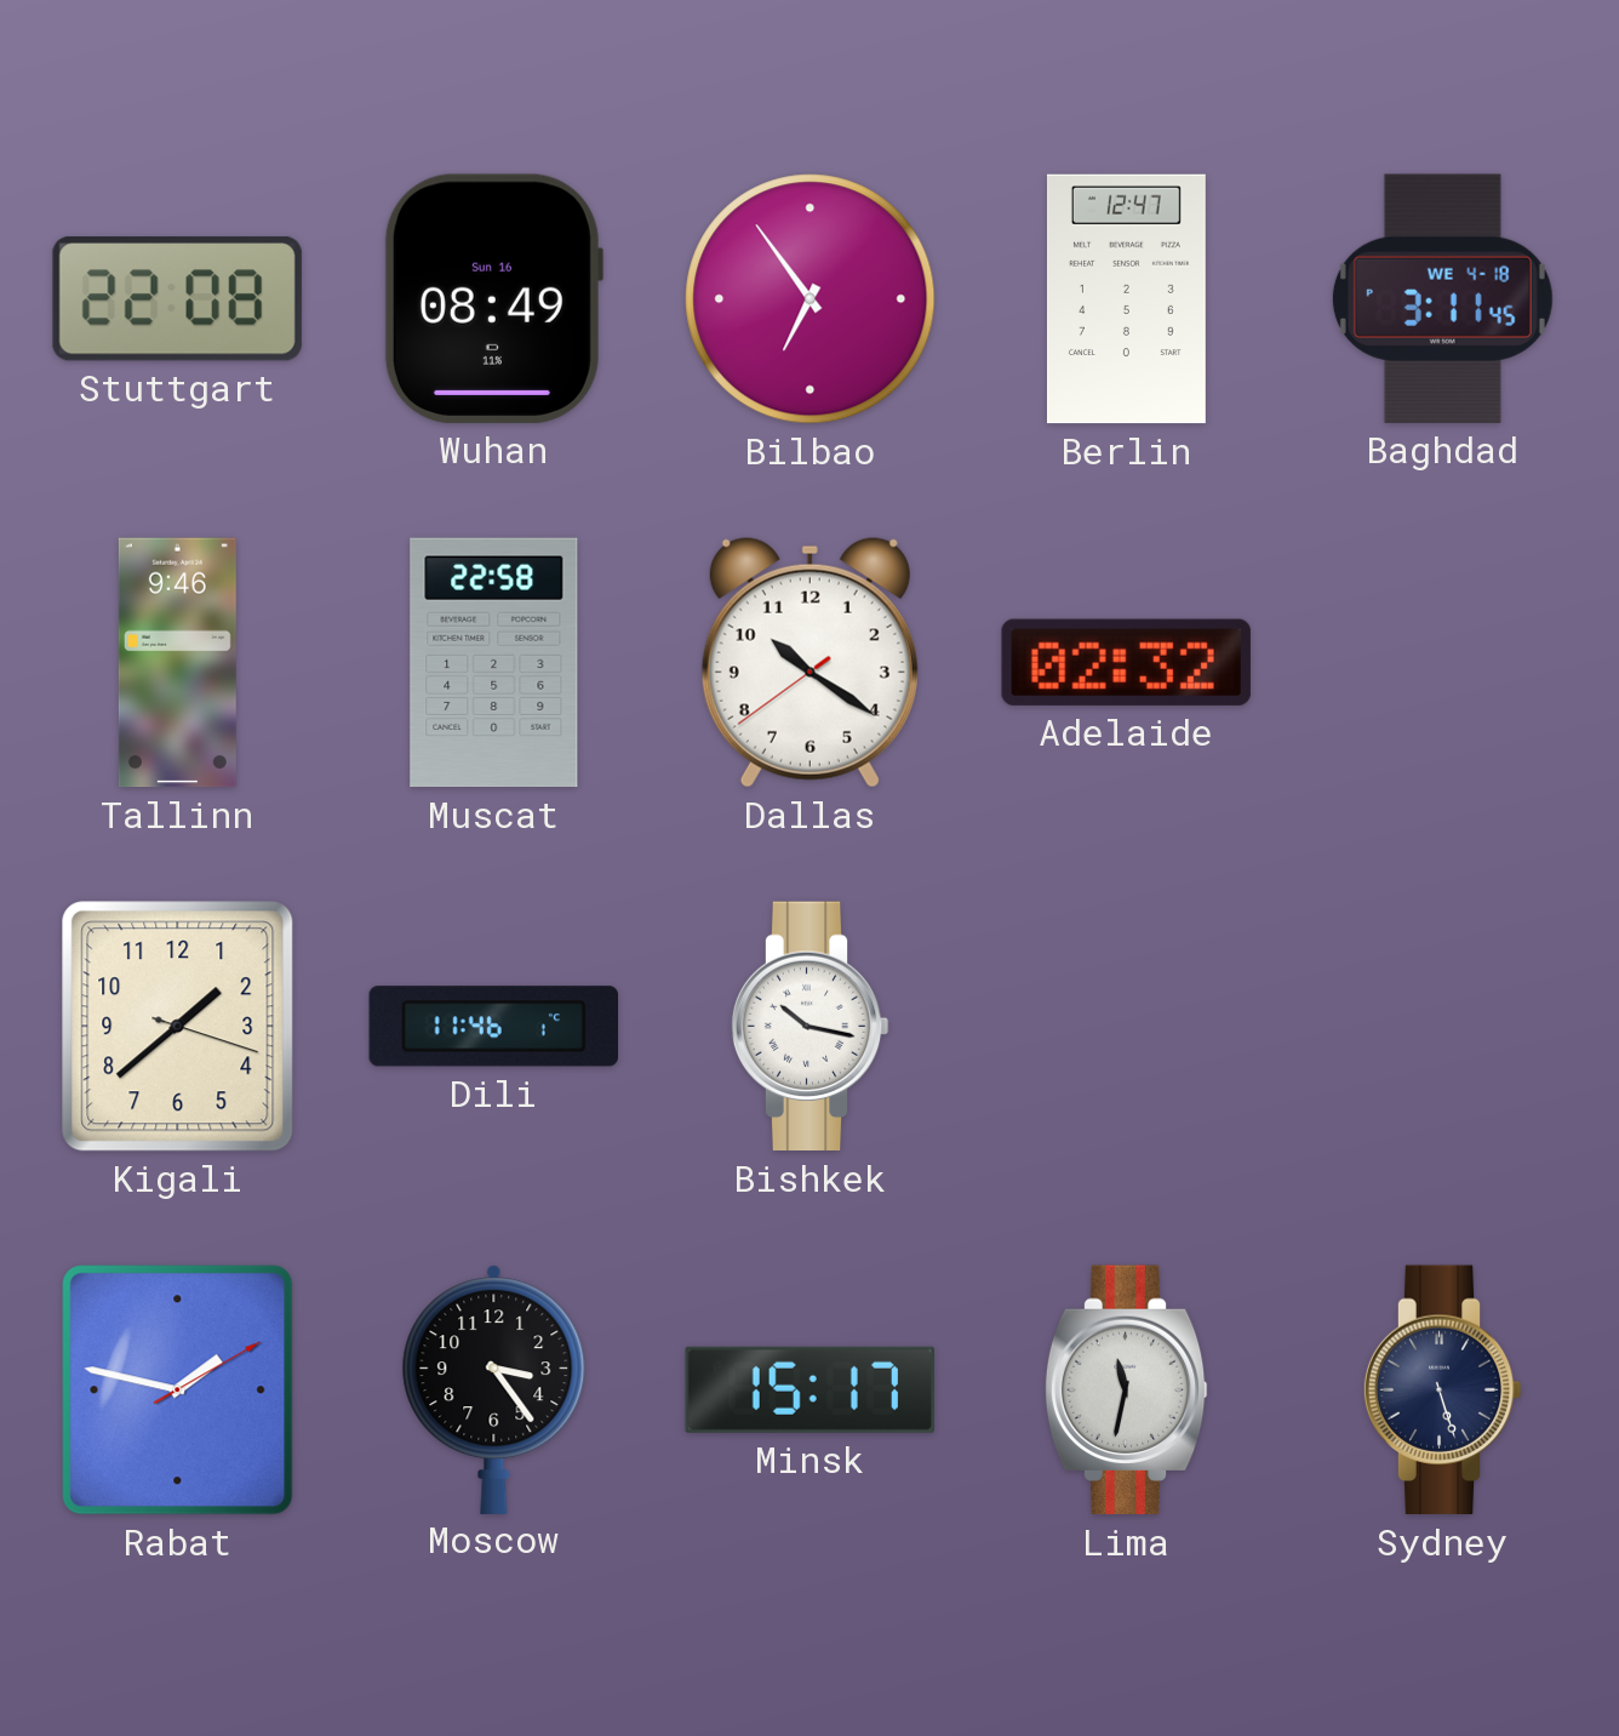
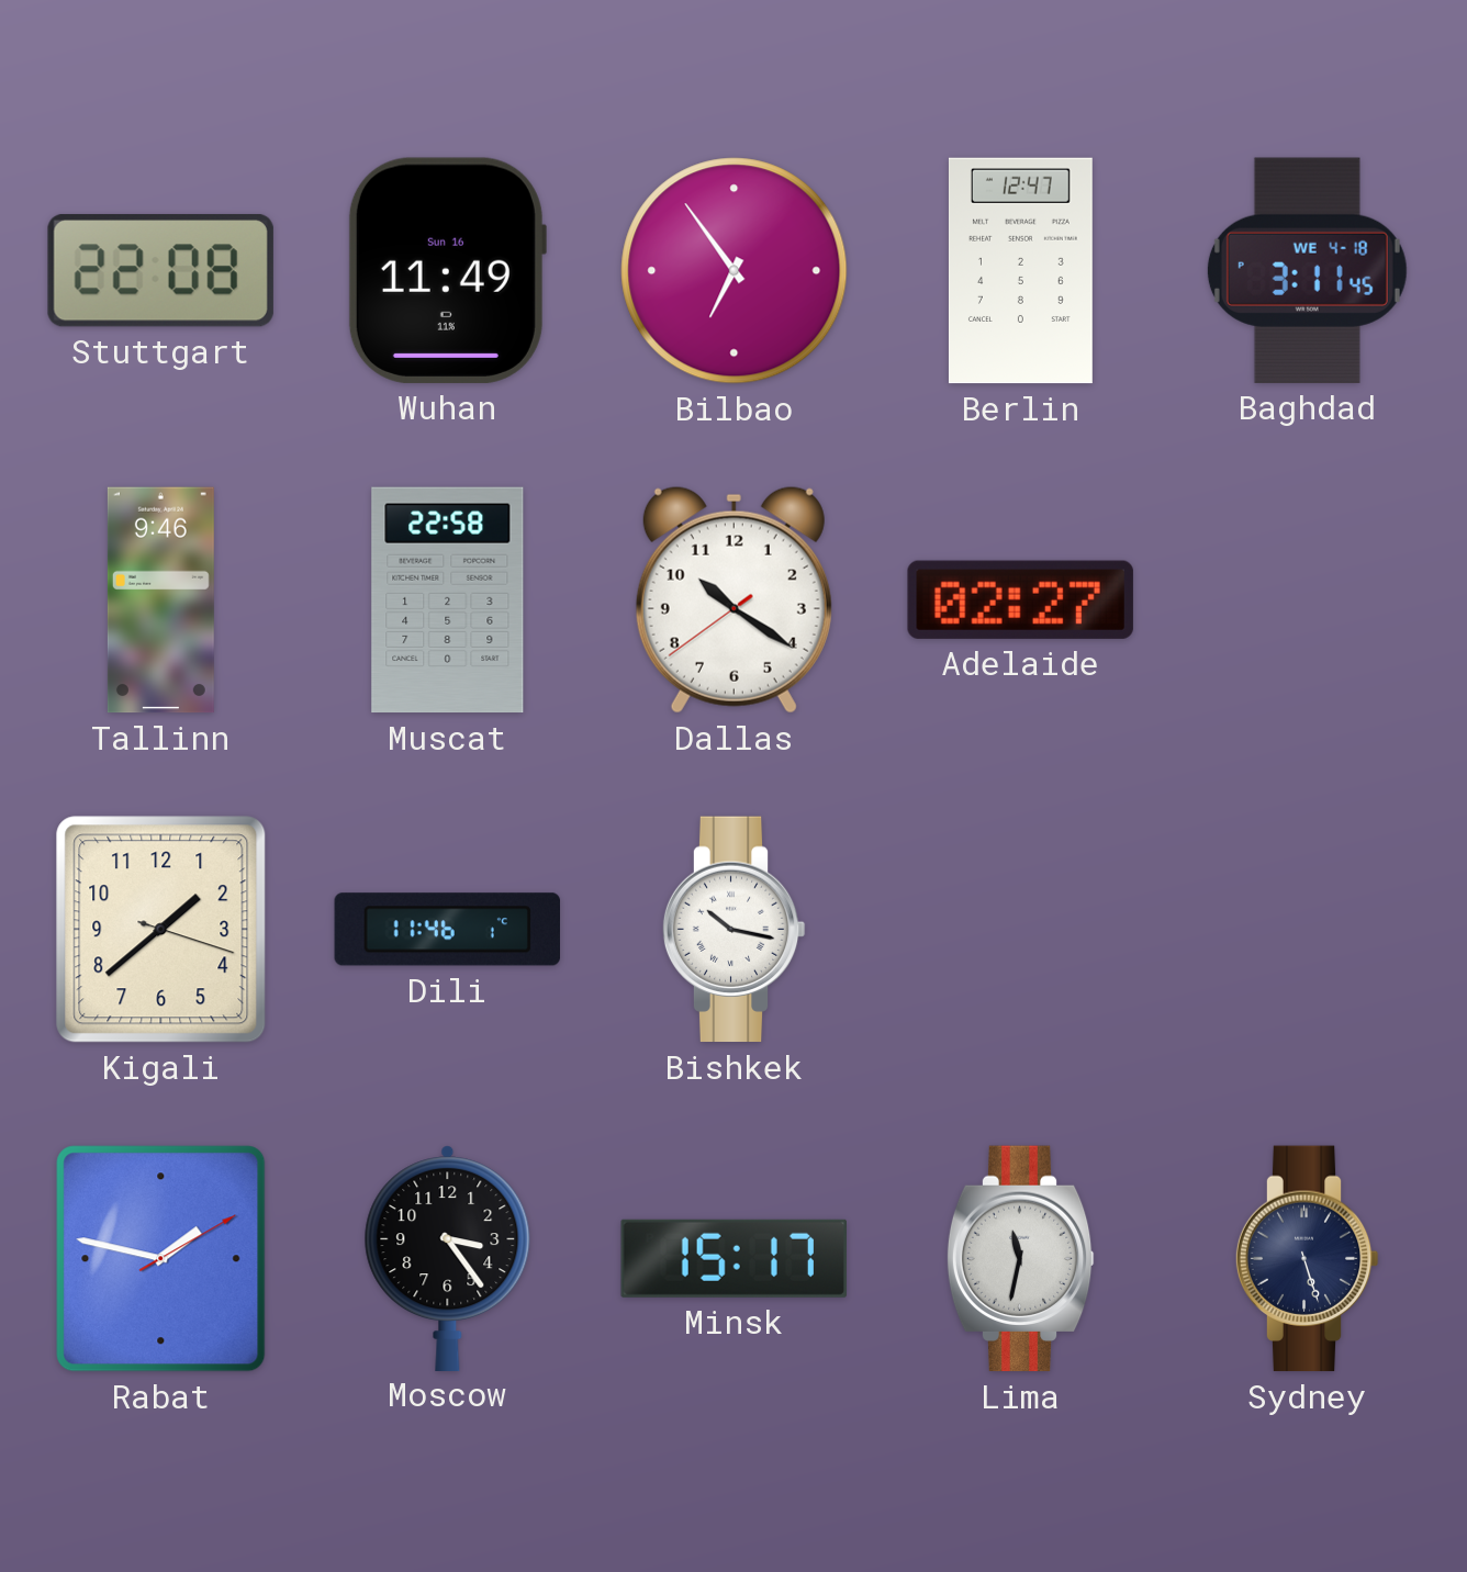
Wuhan: 08:49 -> 11:49
Adelaide: 02:32 -> 02:27
